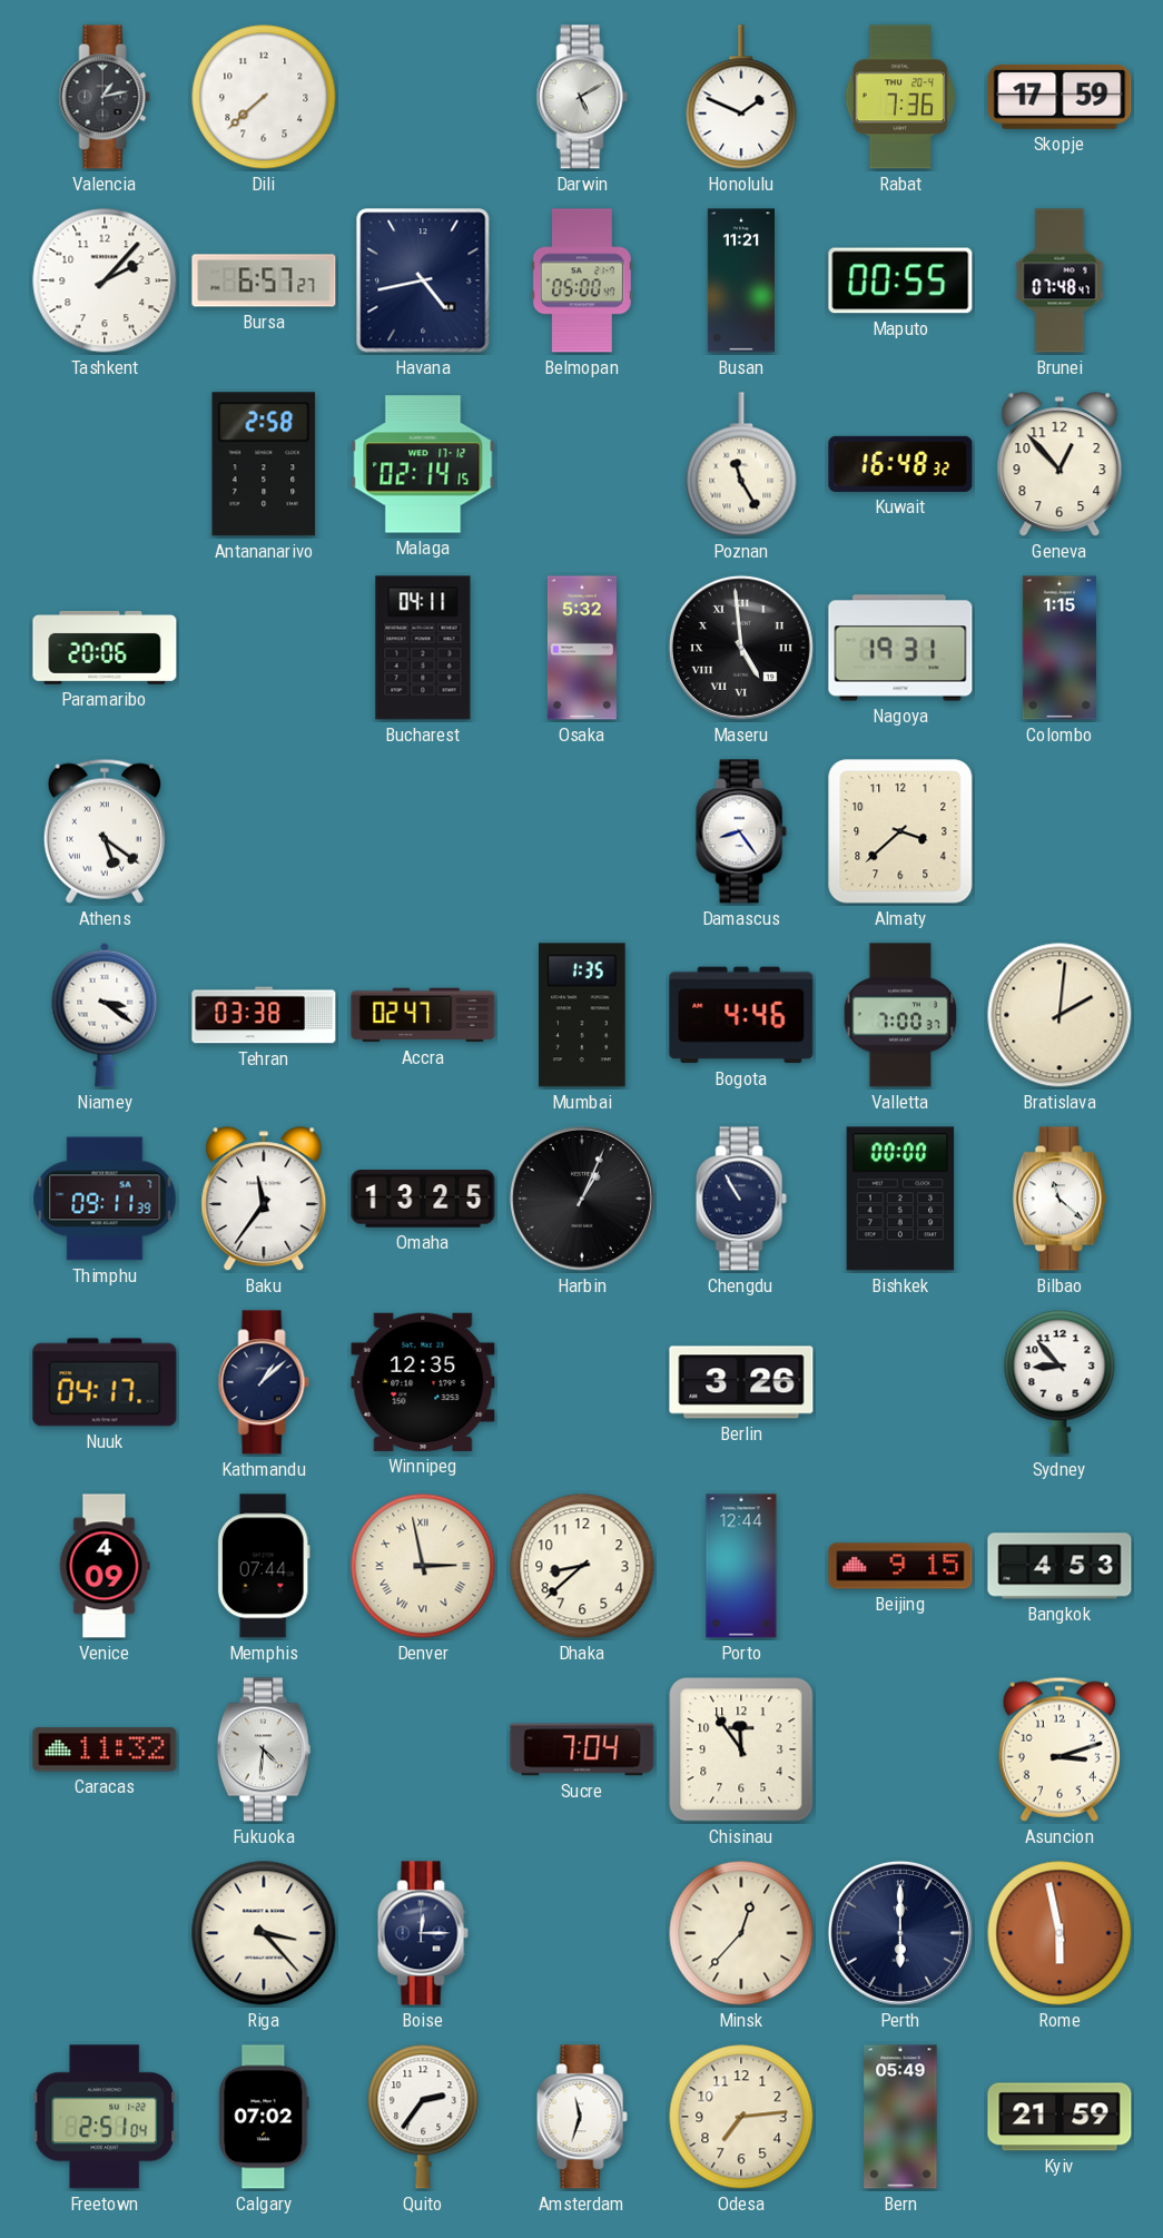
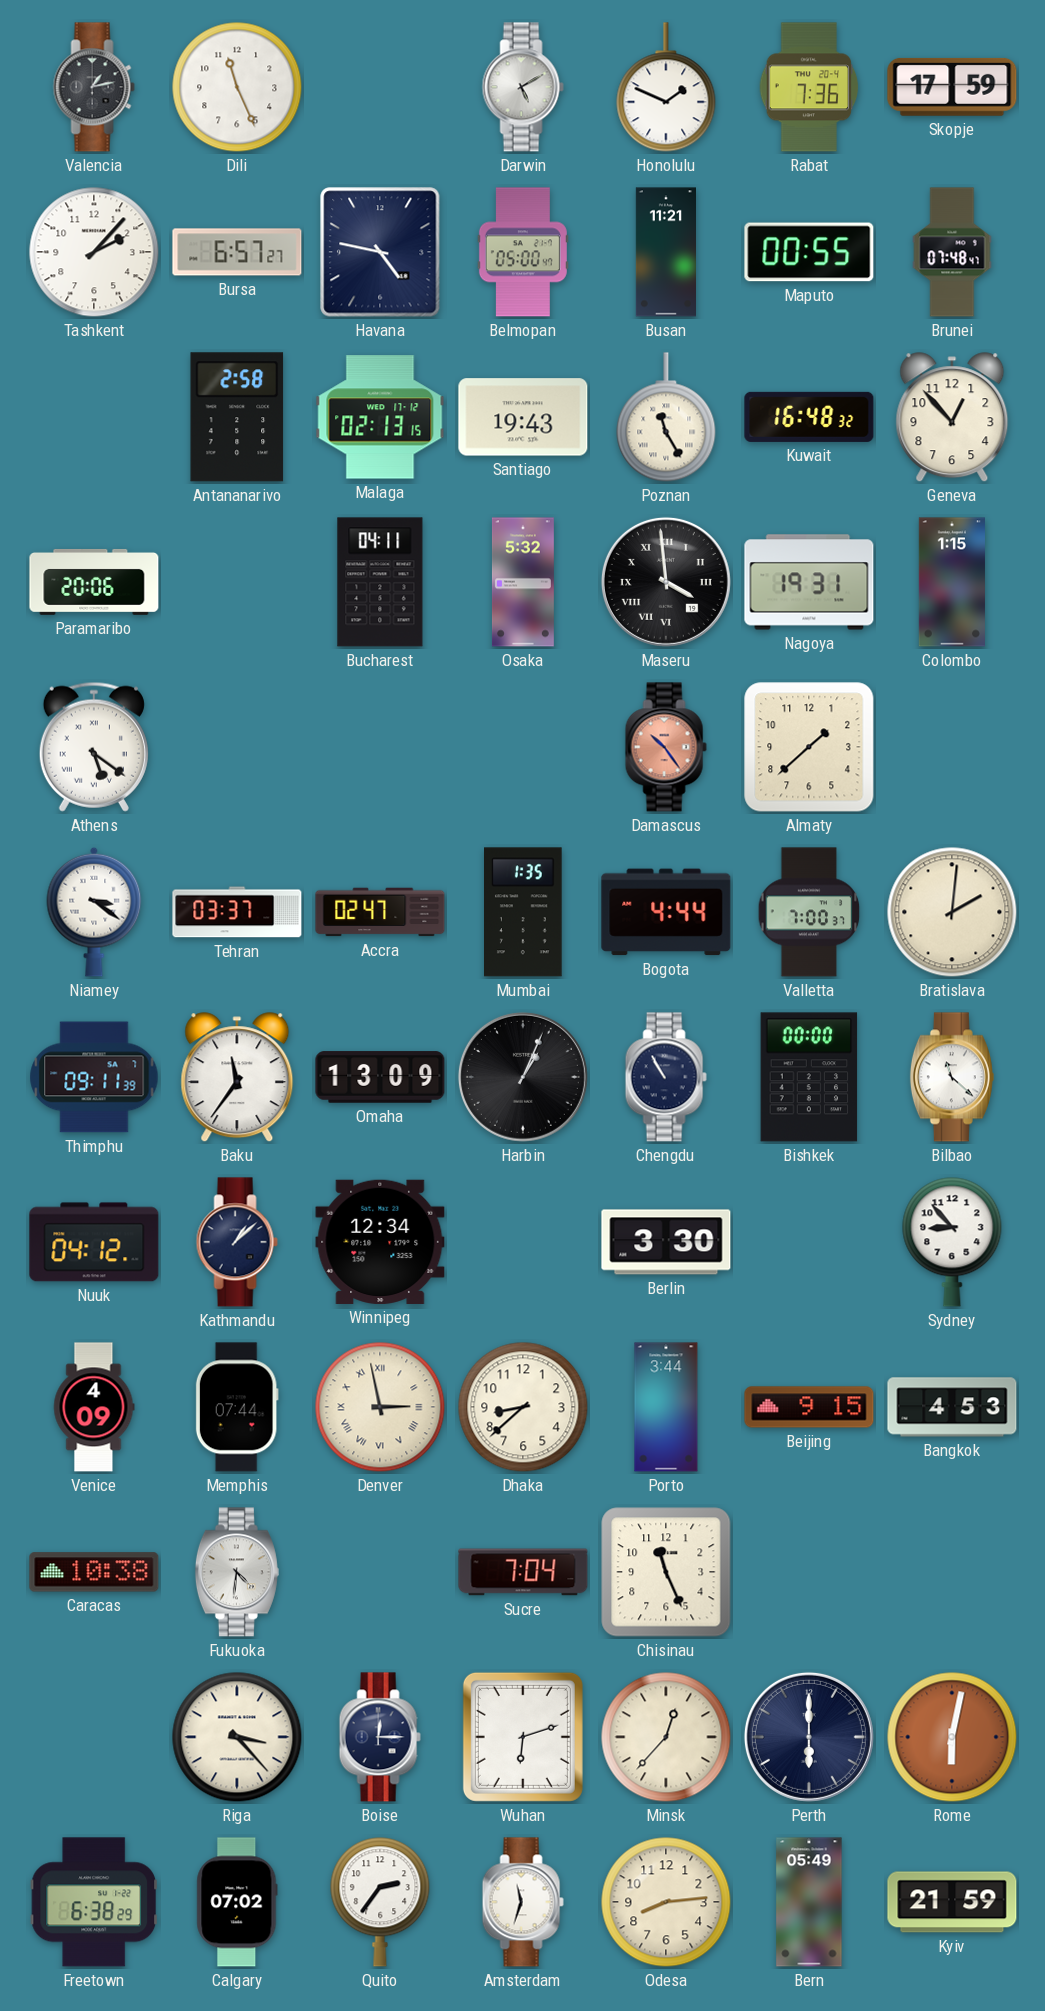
Dili: 7:38 -> 11:26
Havana: 4:43 -> 4:47
Malaga: 02:14 -> 02:13
Santiago: none -> 19:43
Maseru: 4:59 -> 3:59
Damascus: 8:24 -> 10:24
Damascus dial: white -> salmon
Almaty: 3:38 -> 1:38
Tehran: 03:38 -> 03:37
Bogota: 4:46 -> 4:44
Omaha: 13:25 -> 13:09
Nuuk: 04:17 -> 04:12
Winnipeg: 12:35 -> 12:34
Berlin: 3:26 -> 3:30
Porto: 12:44 -> 3:44
Caracas: 11:32 -> 10:38
Chisinau: 11:54 -> 11:26
Asuncion: 3:12 -> none
Wuhan: none -> 6:12
Rome: 5:58 -> 6:02
Freetown: 2:51 -> 6:38
Odesa: 7:14 -> 8:14
